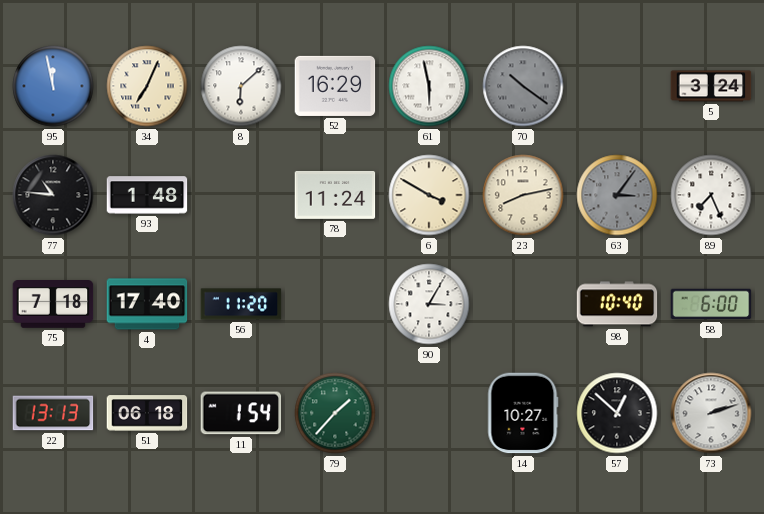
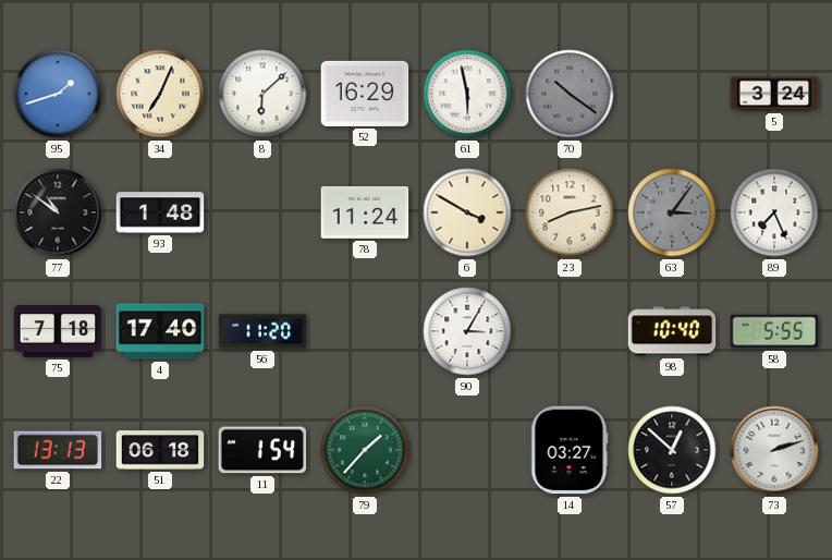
95: 11:58 -> 1:42
77: 10:46 -> 10:51
58: 6:00 -> 5:55
14: 10:27 -> 03:27
